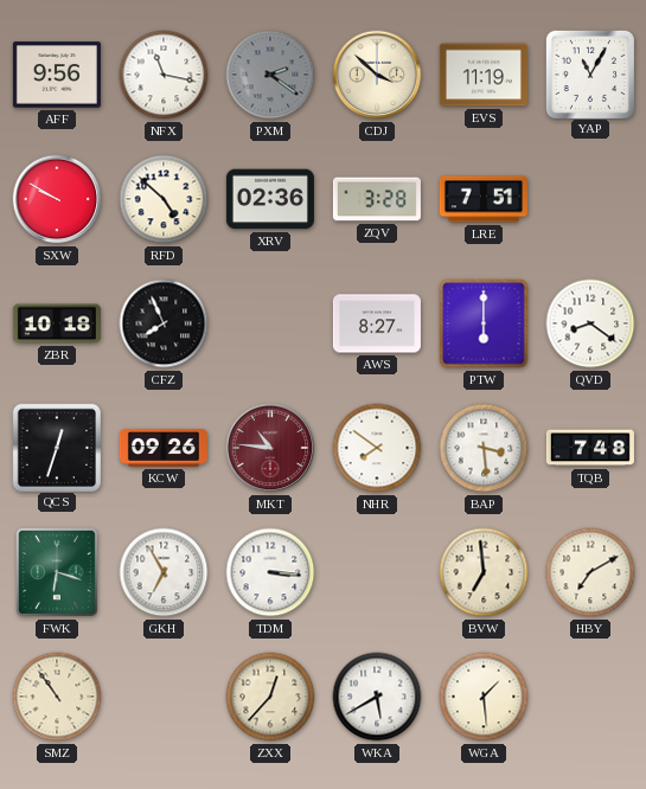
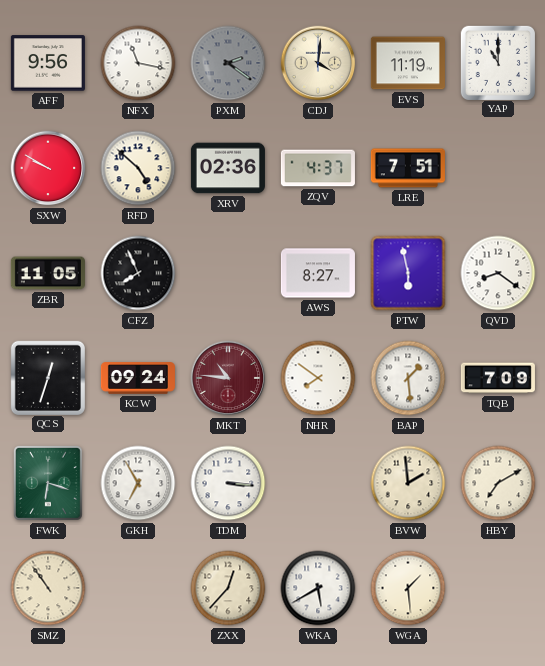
CDJ: 3:52 -> 4:01
YAP: 11:05 -> 11:00
ZQV: 3:28 -> 4:37
ZBR: 10:18 -> 11:05
PTW: 6:00 -> 5:58
KCW: 09:26 -> 09:24
BAP: 3:29 -> 1:29
TQB: 7:48 -> 7:09
BVW: 6:59 -> 1:59
